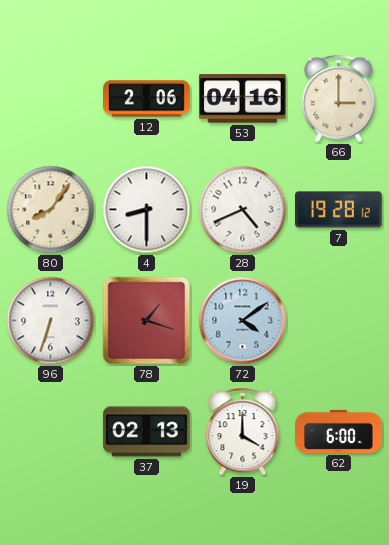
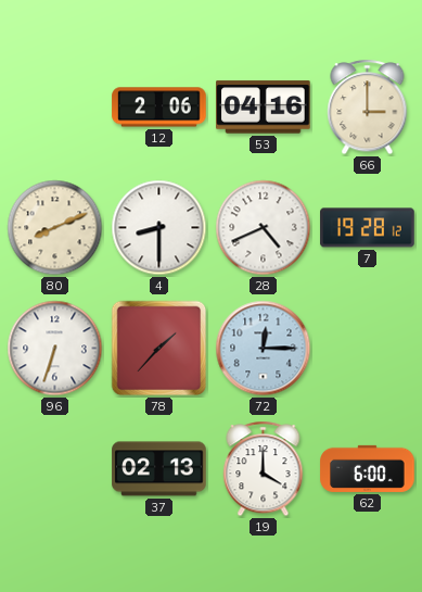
80: 8:06 -> 8:11
78: 1:18 -> 1:37
72: 4:09 -> 12:15
